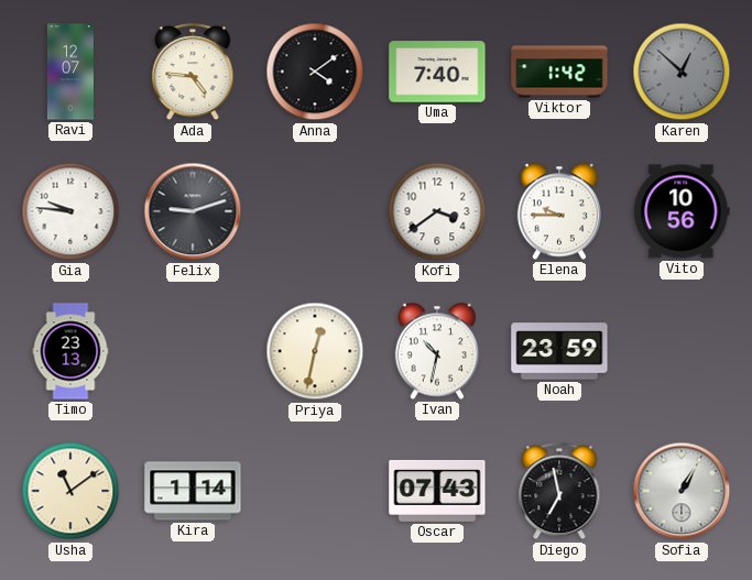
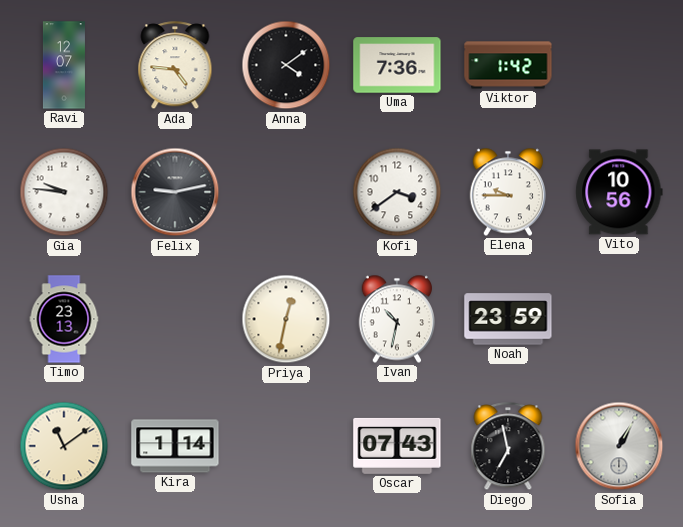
Uma: 7:40 -> 7:36
Karen: 12:52 -> none
Felix: 9:12 -> 9:13
